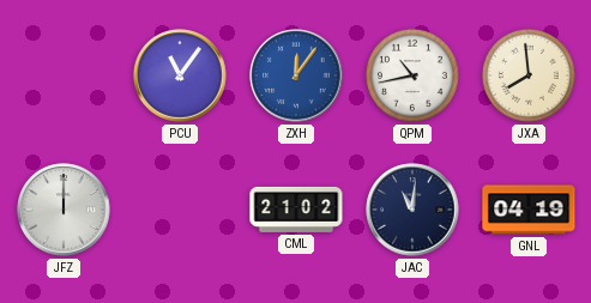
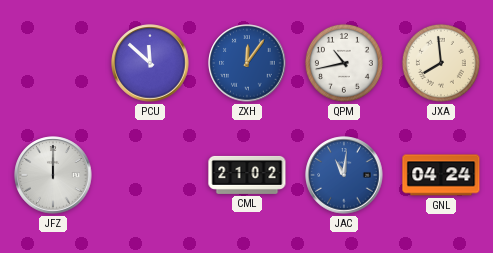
PCU: 11:06 -> 11:52
JAC dial: navy -> blue
GNL: 04:19 -> 04:24
